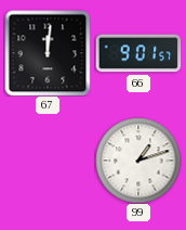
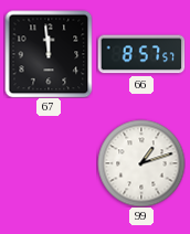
67: 12:01 -> 11:59
66: 9:01 -> 8:57
